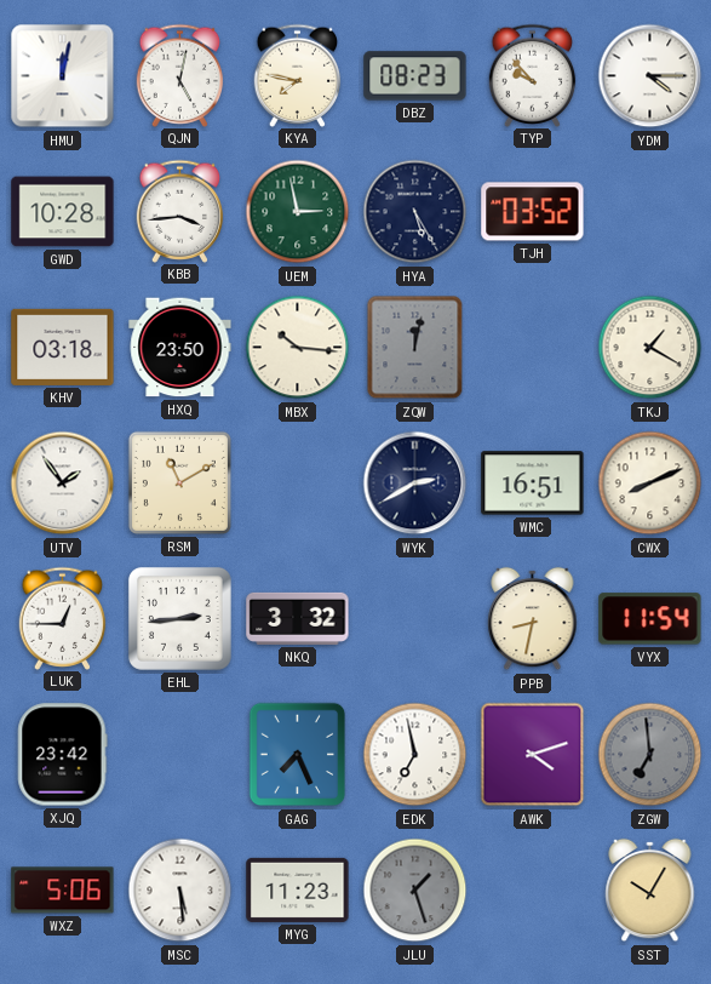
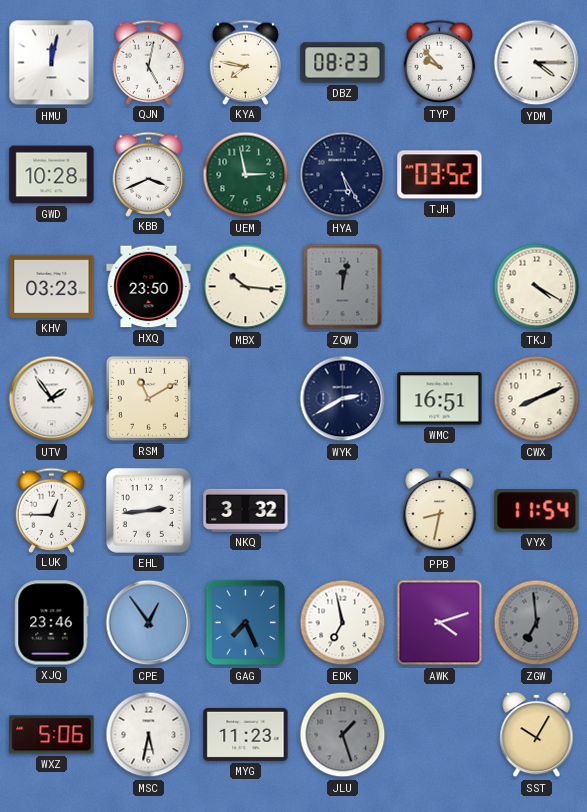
KBB: 3:44 -> 3:41
KHV: 03:18 -> 03:23
TKJ: 1:20 -> 4:20
XJQ: 23:42 -> 23:46
CPE: none -> 12:54
MSC: 5:29 -> 5:32
